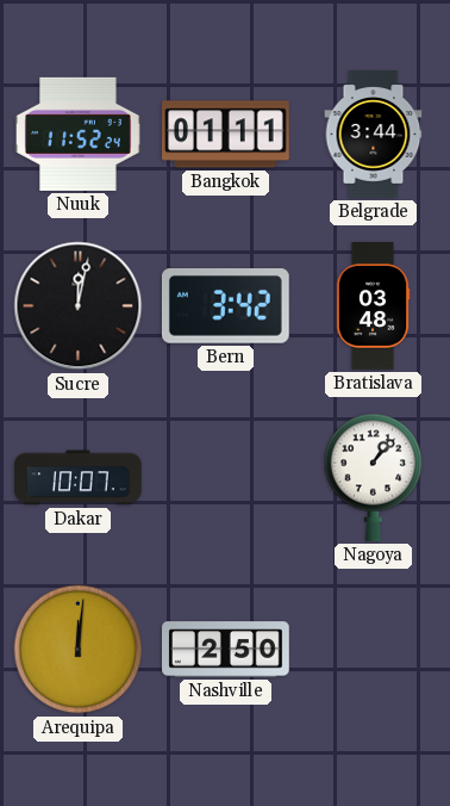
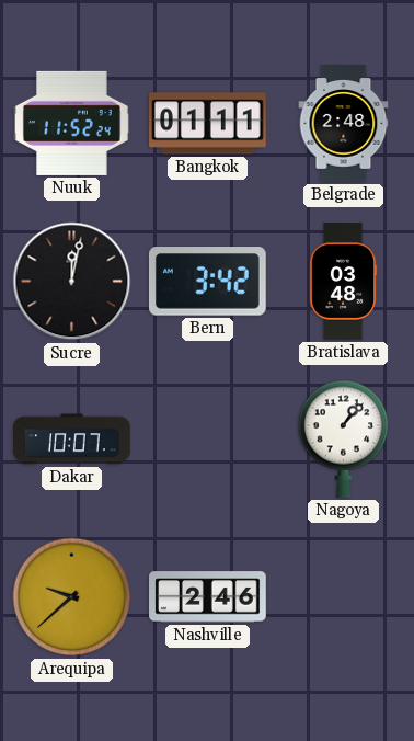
Belgrade: 3:44 -> 2:48
Arequipa: 12:01 -> 9:38
Nashville: 2:50 -> 2:46
